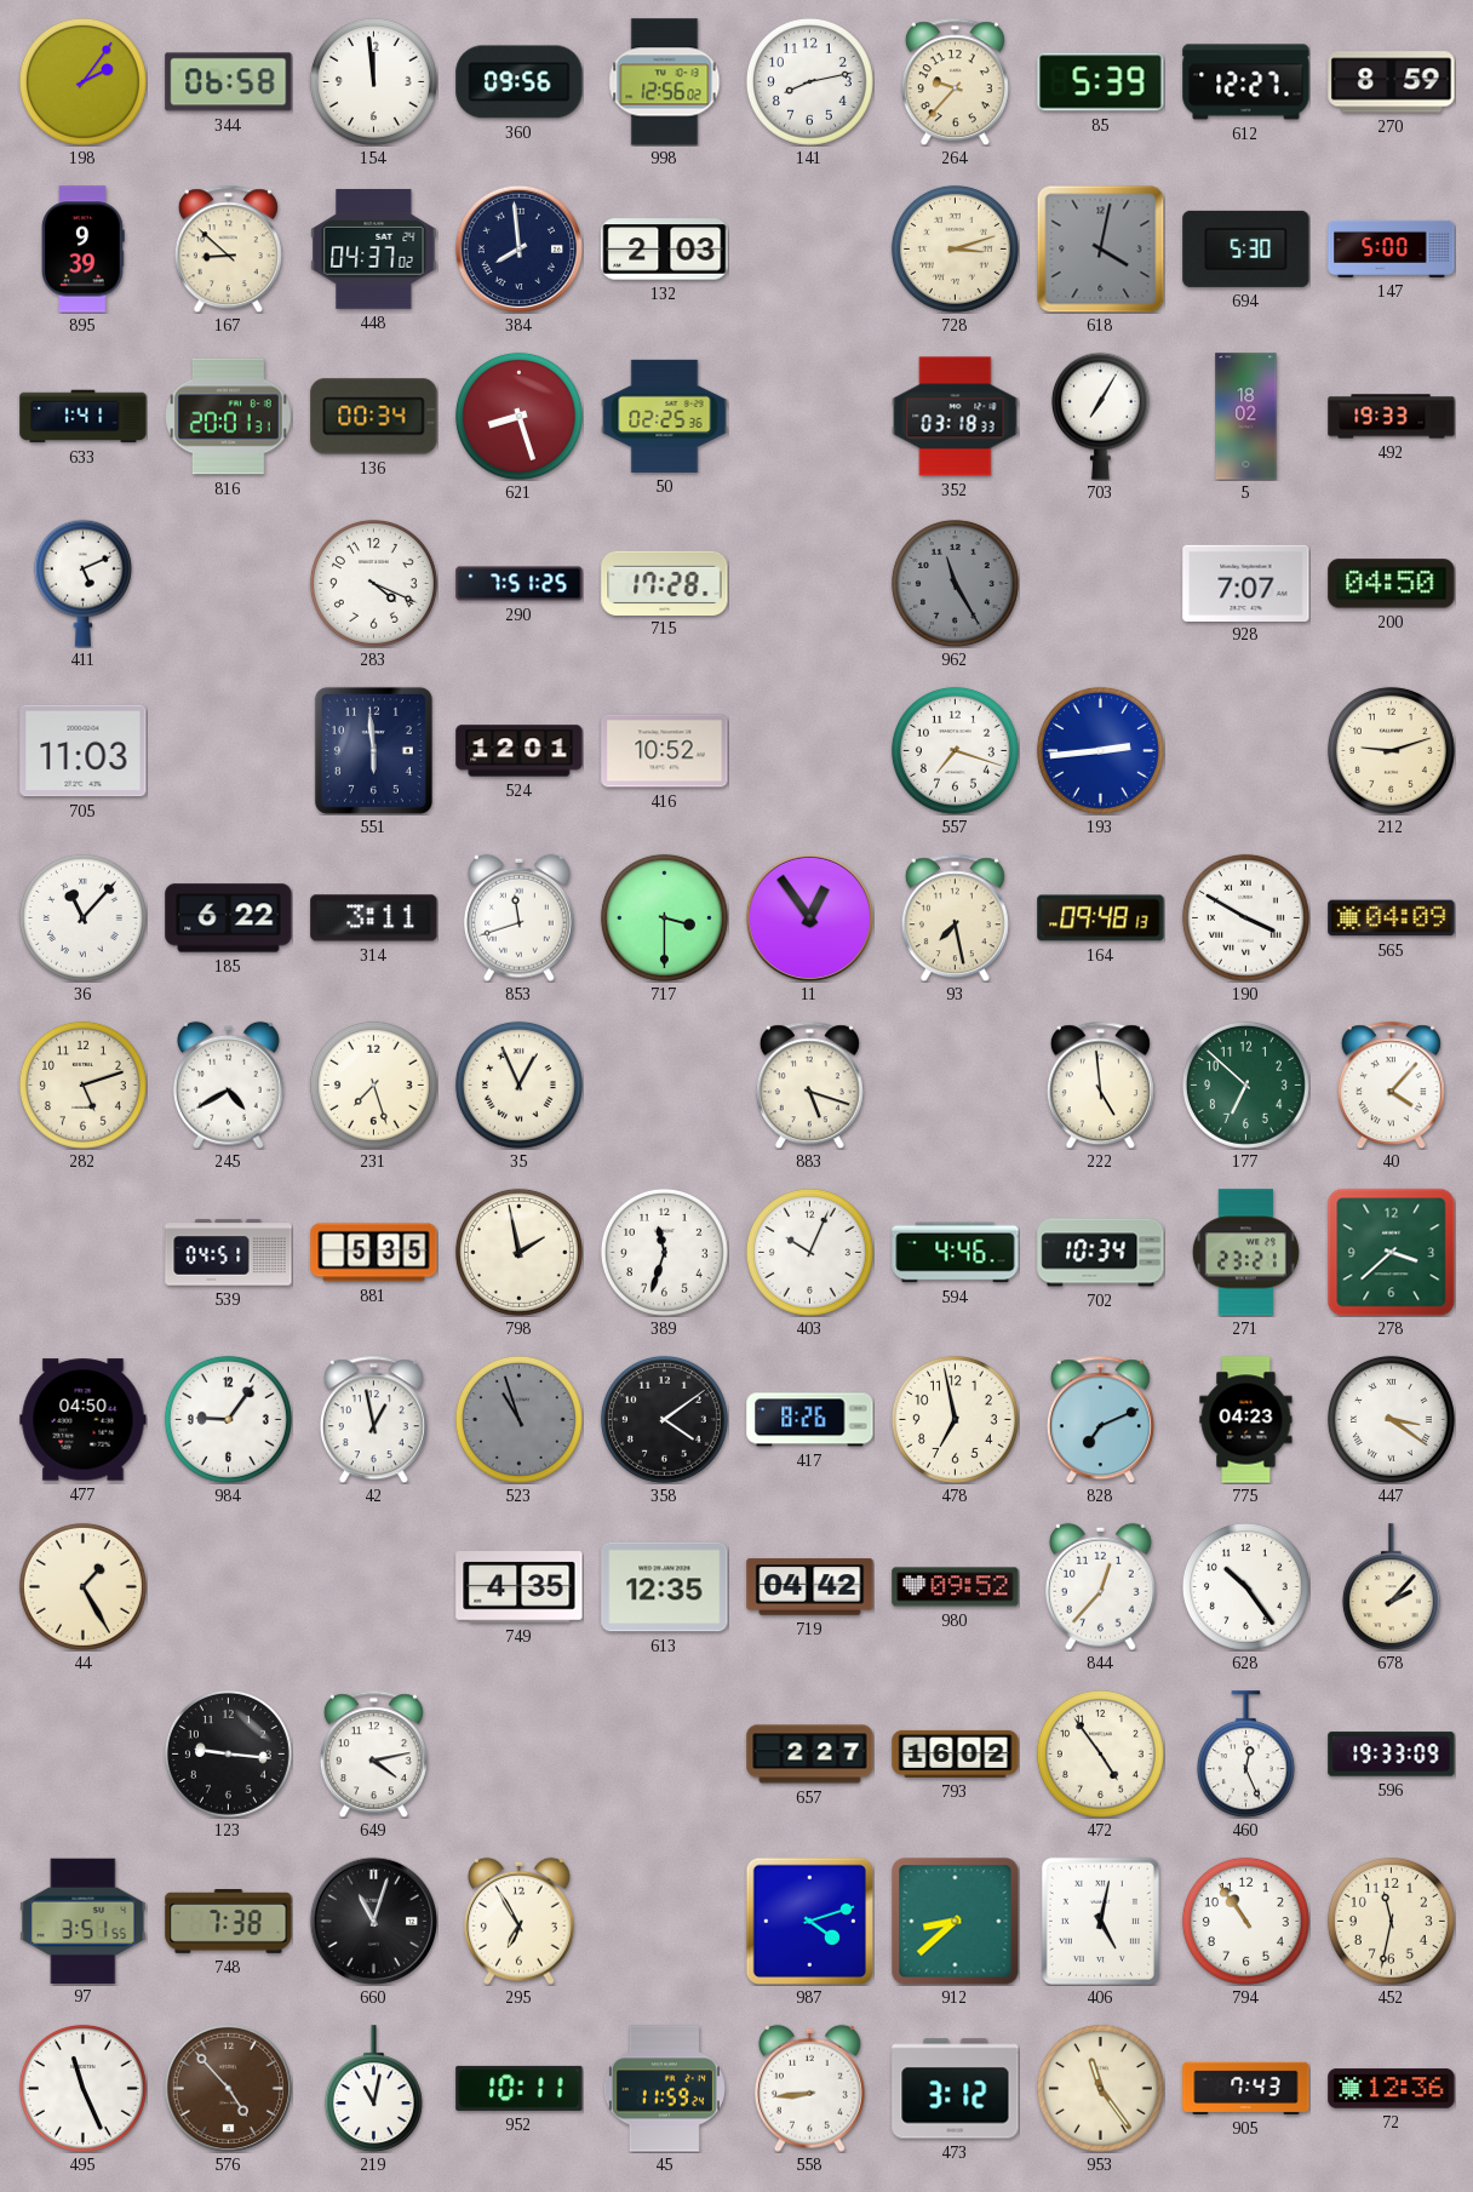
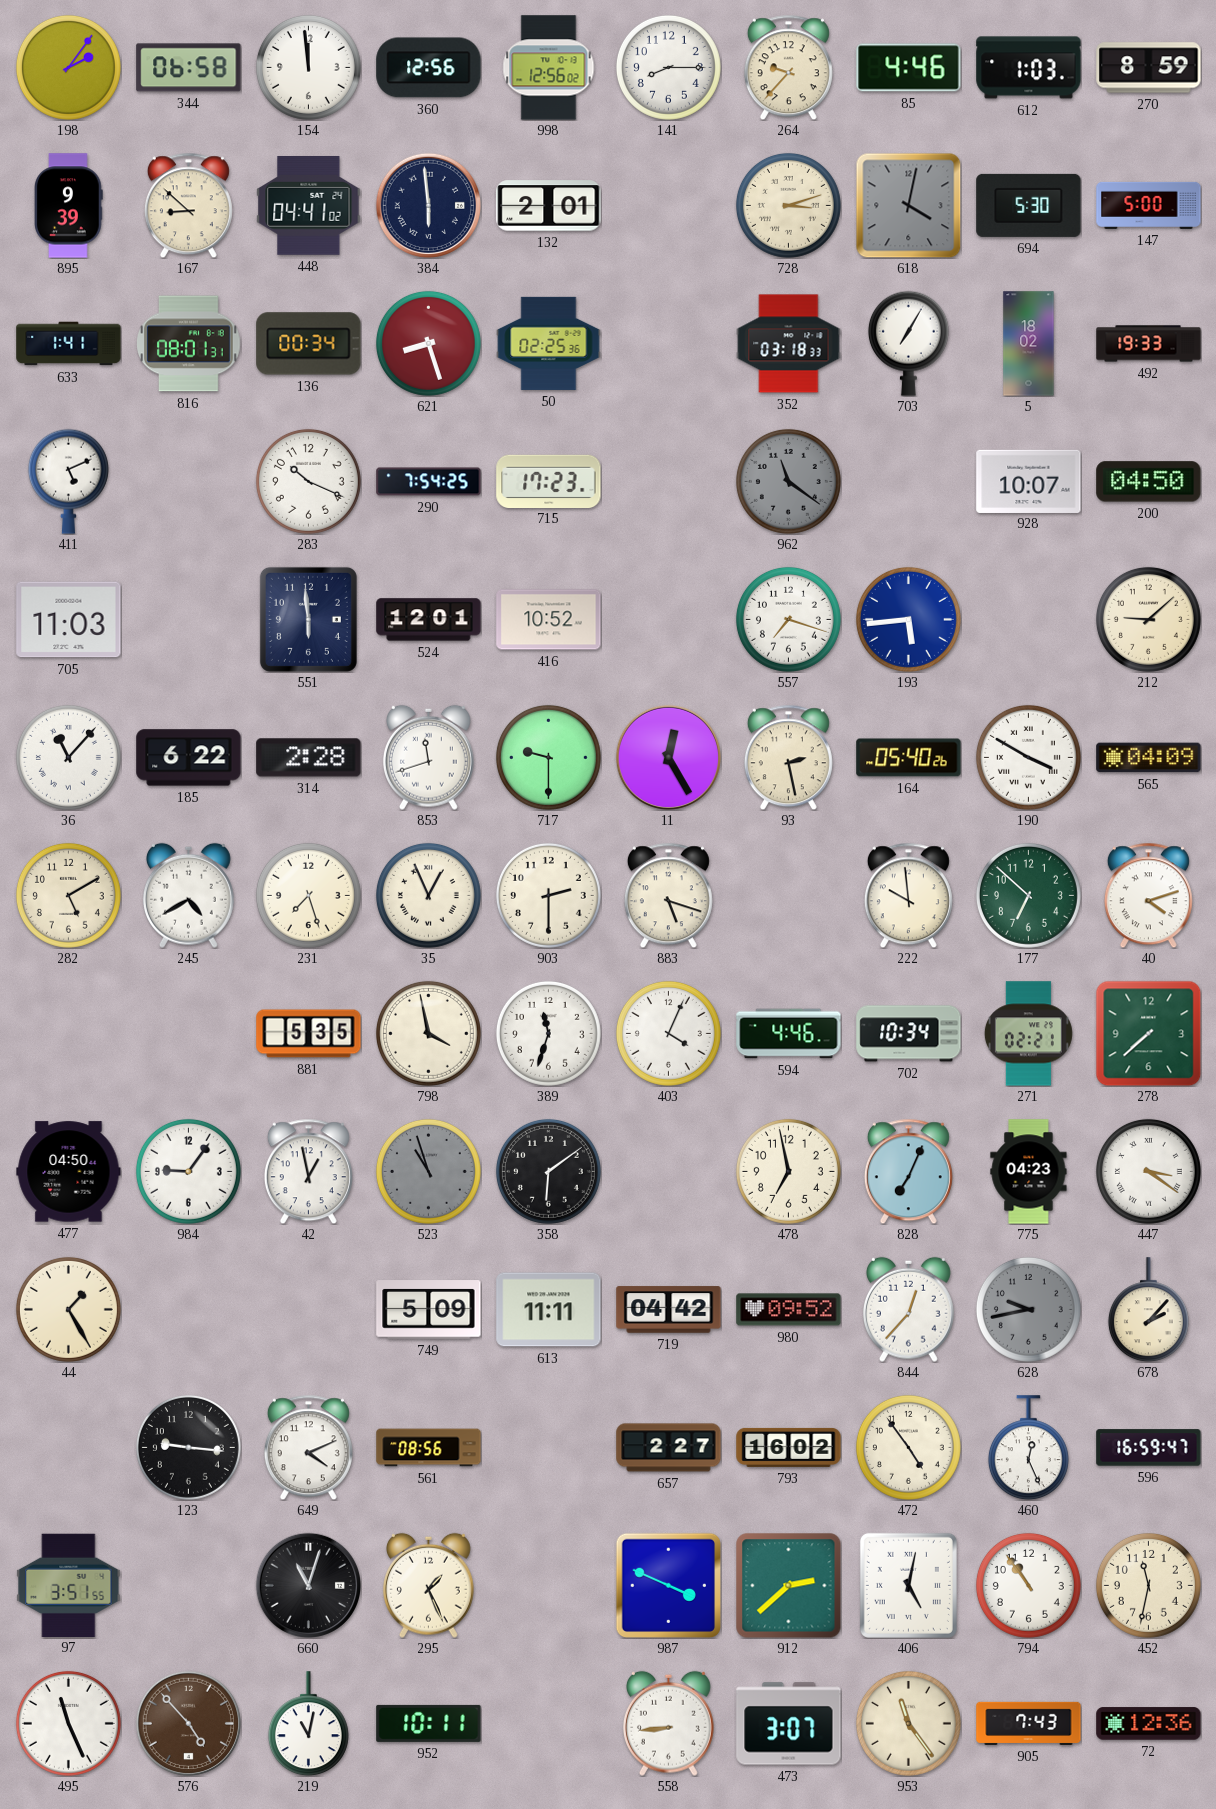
360: 09:56 -> 12:56
141: 8:13 -> 8:15
85: 5:39 -> 4:46
612: 12:27 -> 1:03
448: 04:37 -> 04:41
384: 7:59 -> 5:59
132: 2:03 -> 2:01
816: 20:01 -> 08:01
283: 4:19 -> 10:19
290: 7:51 -> 7:54
715: 17:28 -> 17:23
962: 11:25 -> 11:21
928: 7:07 -> 10:07
193: 2:44 -> 5:44
212: 9:12 -> 9:08
314: 3:11 -> 2:28
717: 3:30 -> 9:30
11: 12:54 -> 12:25
93: 7:28 -> 2:28
164: 09:48 -> 05:40
282: 5:12 -> 5:10
903: none -> 2:30
222: 4:59 -> 9:59
40: 4:07 -> 4:12
539: 04:51 -> none
798: 1:58 -> 3:58
403: 10:04 -> 4:04
271: 23:21 -> 02:21
278: 3:38 -> 7:38
358: 4:09 -> 6:09
417: 8:26 -> none
828: 7:11 -> 7:04
749: 4:35 -> 5:09
613: 12:35 -> 11:11
628: 10:24 -> 9:43
628 dial: white -> grey
649: 4:13 -> 4:11
561: none -> 08:56
596: 19:33 -> 16:59
748: 7:38 -> none
295: 6:55 -> 1:26
987: 4:12 -> 3:49
912: 8:38 -> 2:38
45: 11:59 -> none
473: 3:12 -> 3:07
